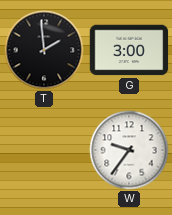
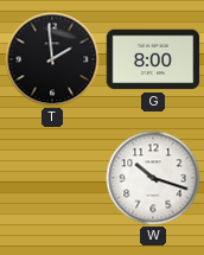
G: 3:00 -> 8:00
W: 9:36 -> 10:18
